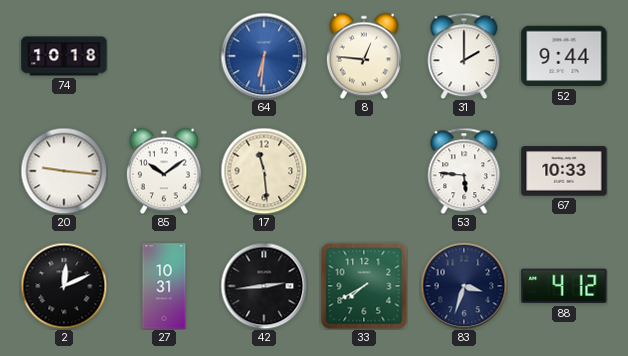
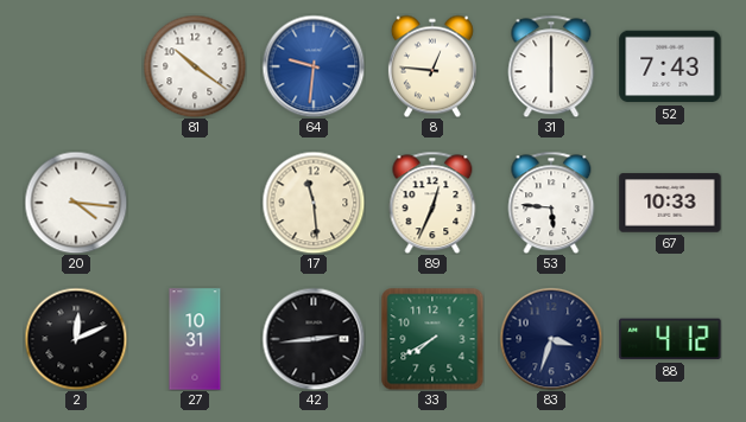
74: 10:18 -> none
81: none -> 10:21
64: 6:31 -> 9:31
31: 2:00 -> 6:00
52: 9:44 -> 7:43
20: 9:16 -> 4:16
85: 10:09 -> none
89: none -> 12:34
